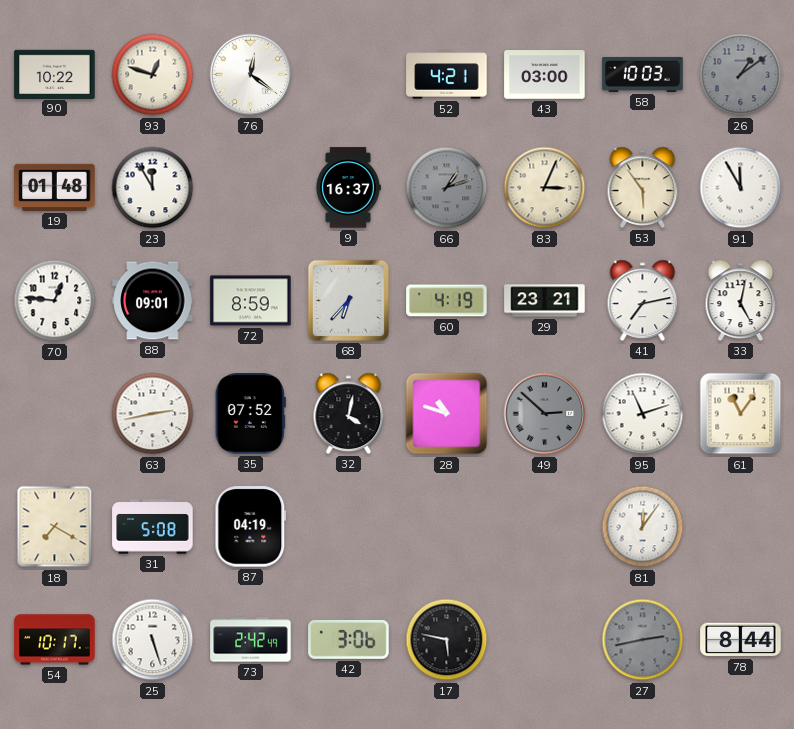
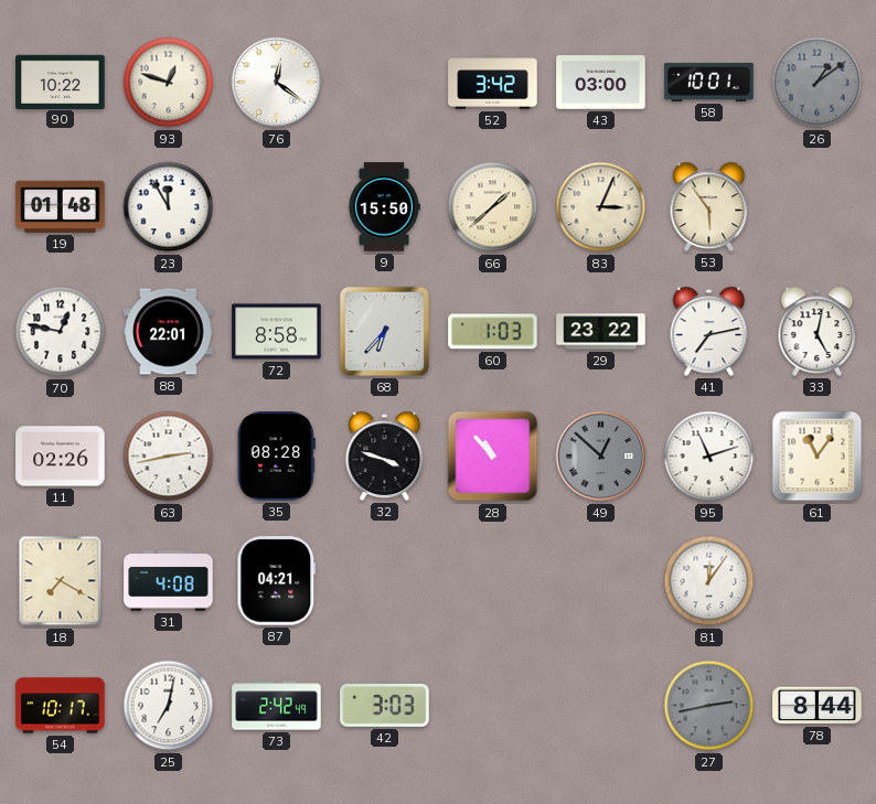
52: 4:21 -> 3:42
58: 10:03 -> 10:01
9: 16:37 -> 15:50
66: 1:12 -> 1:38
66 dial: grey -> cream
91: 11:55 -> none
70: 12:46 -> 12:47
88: 09:01 -> 22:01
72: 8:59 -> 8:58
60: 4:19 -> 1:03
29: 23:21 -> 23:22
11: none -> 02:26
35: 07:52 -> 08:28
32: 4:02 -> 3:48
28: 10:48 -> 10:53
49: 2:52 -> 12:52
31: 5:08 -> 4:08
87: 04:19 -> 04:21
25: 5:27 -> 7:02
42: 3:06 -> 3:03
17: 5:47 -> none
